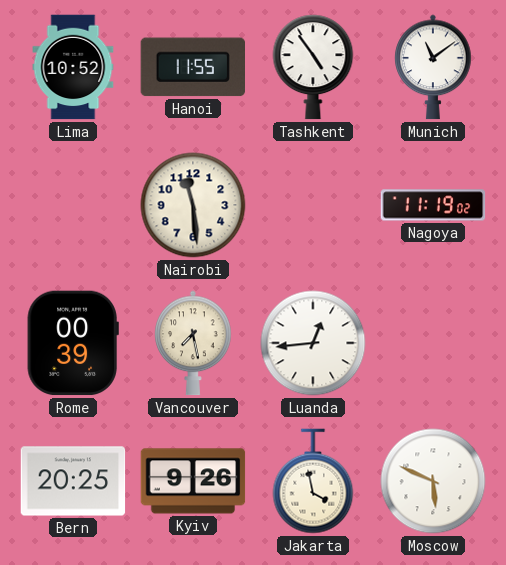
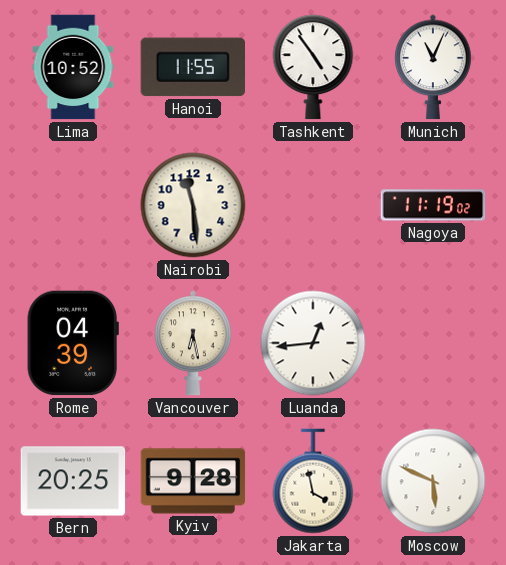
Munich: 11:09 -> 11:04
Rome: 00:39 -> 04:39
Vancouver: 7:28 -> 6:28
Kyiv: 9:26 -> 9:28
